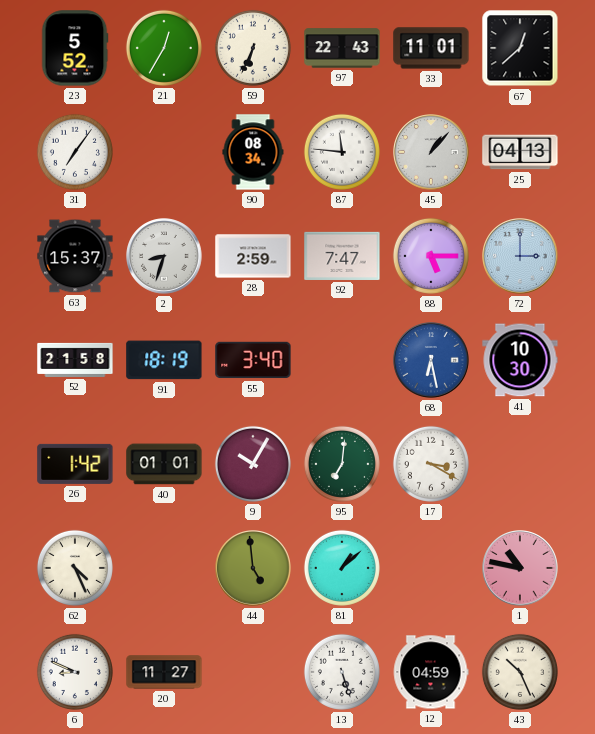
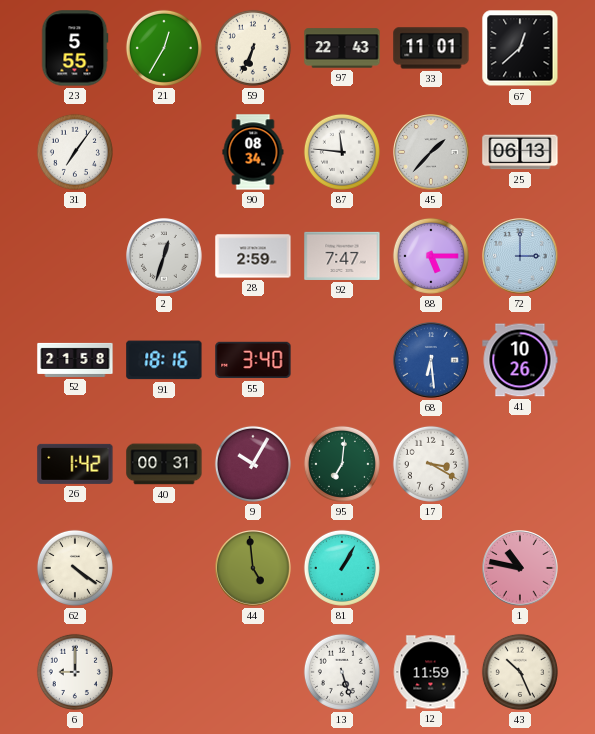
23: 5:52 -> 5:55
45: 1:07 -> 1:37
25: 04:13 -> 06:13
63: 15:37 -> none
2: 8:33 -> 12:33
91: 18:19 -> 18:16
68: 6:28 -> 6:29
41: 10:30 -> 10:26
40: 01:01 -> 00:31
62: 4:26 -> 4:21
81: 1:08 -> 1:05
6: 8:49 -> 9:00
20: 11:27 -> none
12: 04:59 -> 11:59
